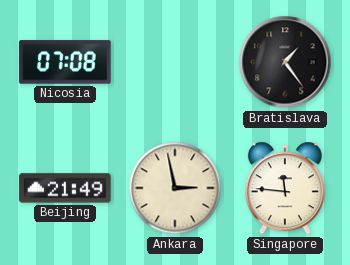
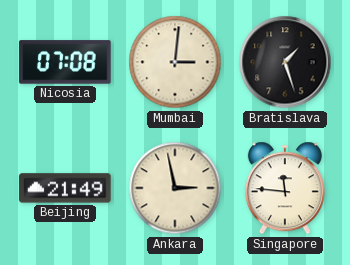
Mumbai: none -> 3:01
Bratislava: 1:24 -> 1:27
